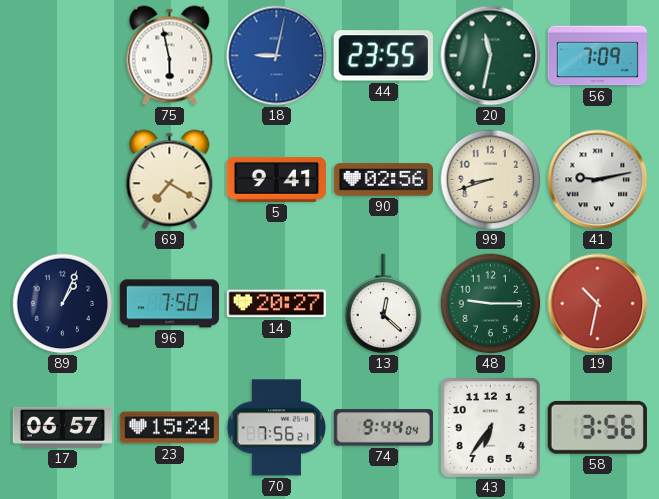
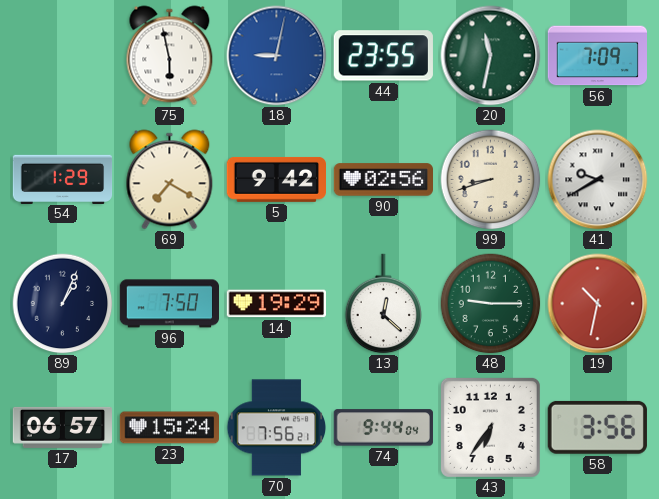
54: none -> 1:29
5: 9:41 -> 9:42
41: 9:13 -> 9:40
14: 20:27 -> 19:29
